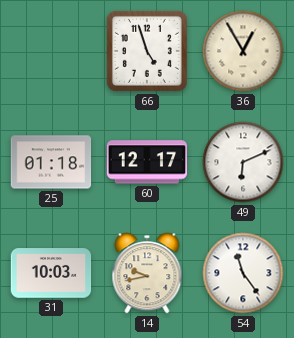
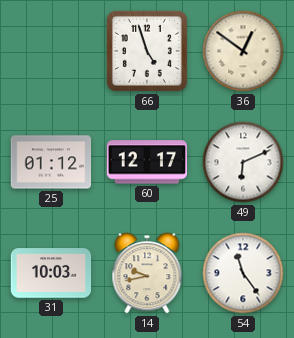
36: 12:55 -> 12:51
25: 01:18 -> 01:12
